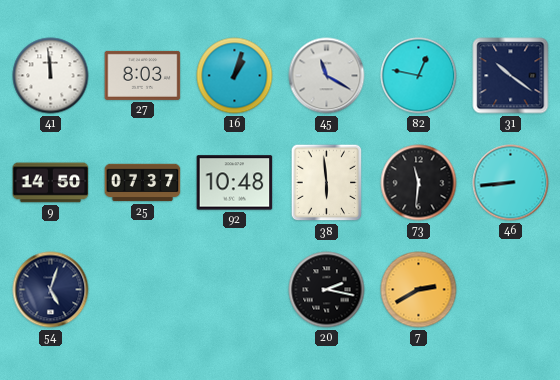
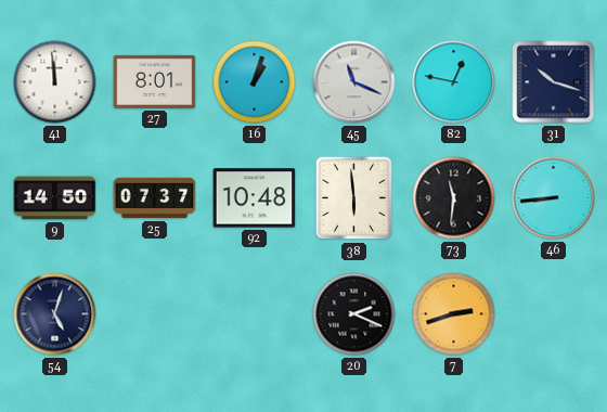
27: 8:03 -> 8:01
45: 11:20 -> 11:19
31: 10:21 -> 10:18
20: 2:17 -> 2:19
7: 2:40 -> 2:42
